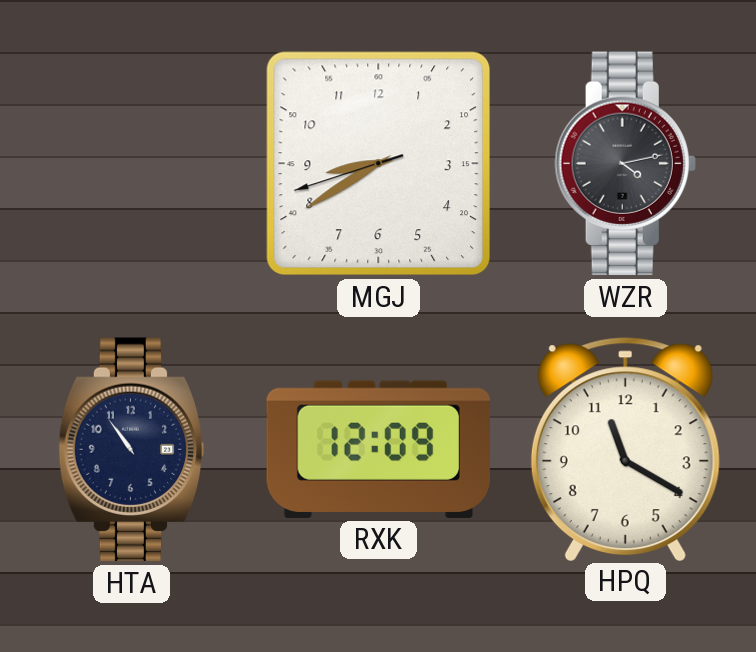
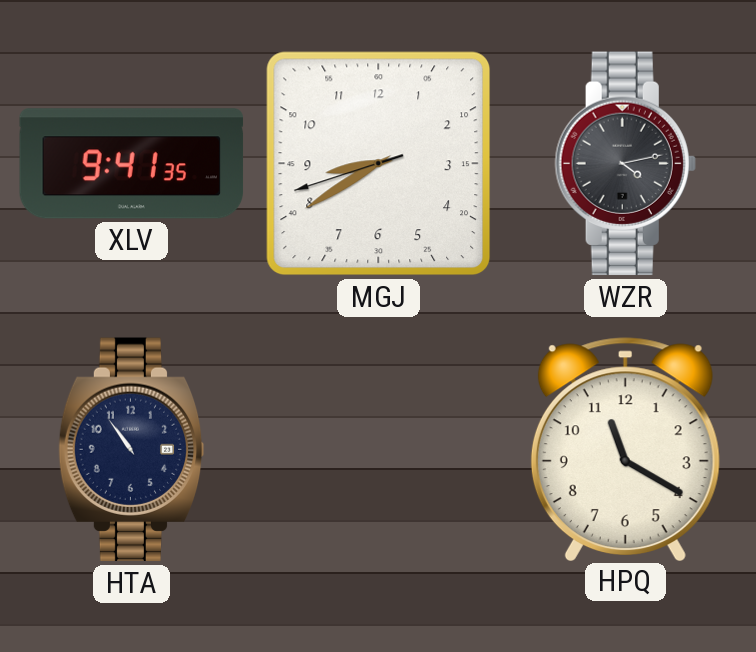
XLV: none -> 9:41
RXK: 12:09 -> none
